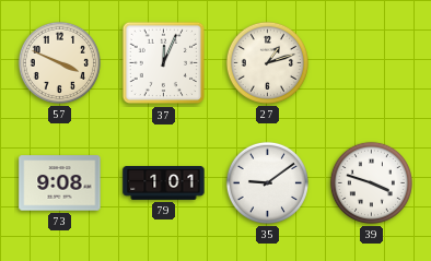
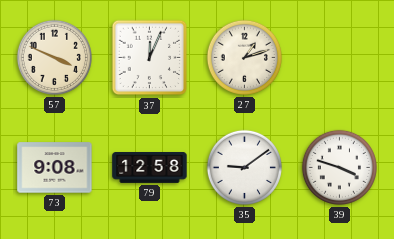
79: 1:01 -> 12:58
